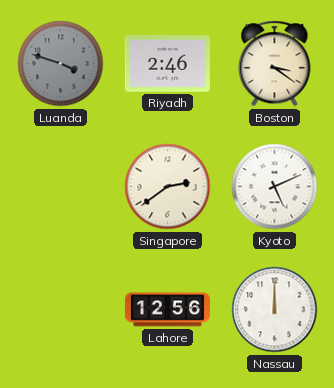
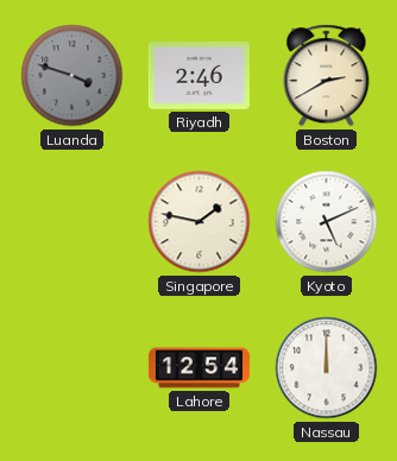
Boston: 3:21 -> 2:40
Singapore: 2:39 -> 1:47
Lahore: 12:56 -> 12:54
